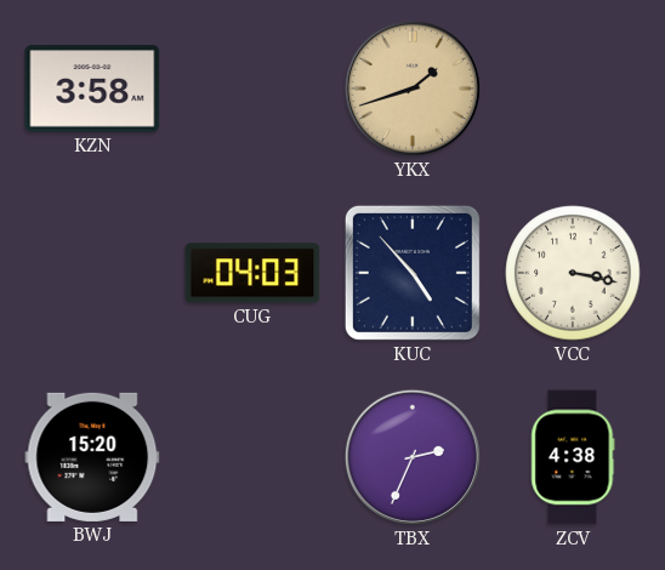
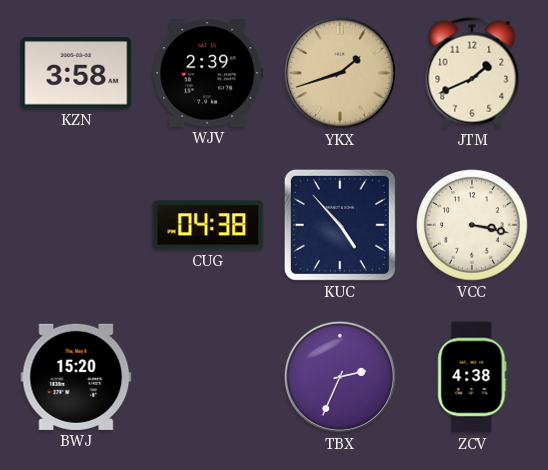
WJV: none -> 2:39
JTM: none -> 1:41
CUG: 04:03 -> 04:38
